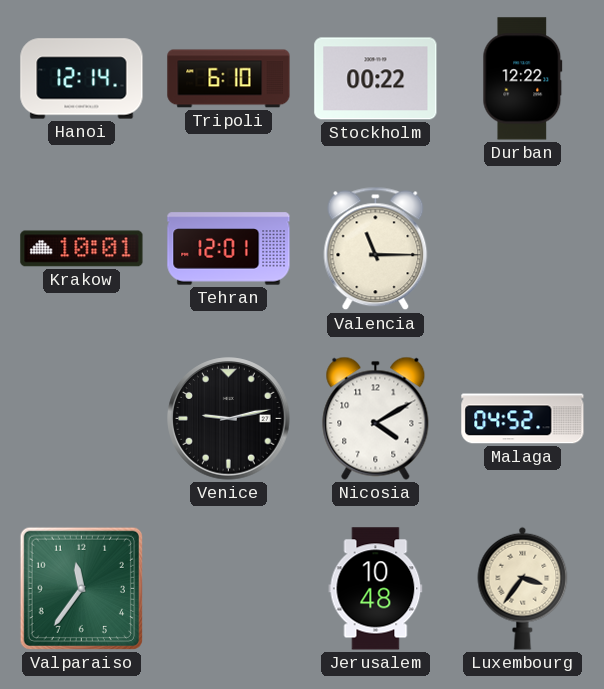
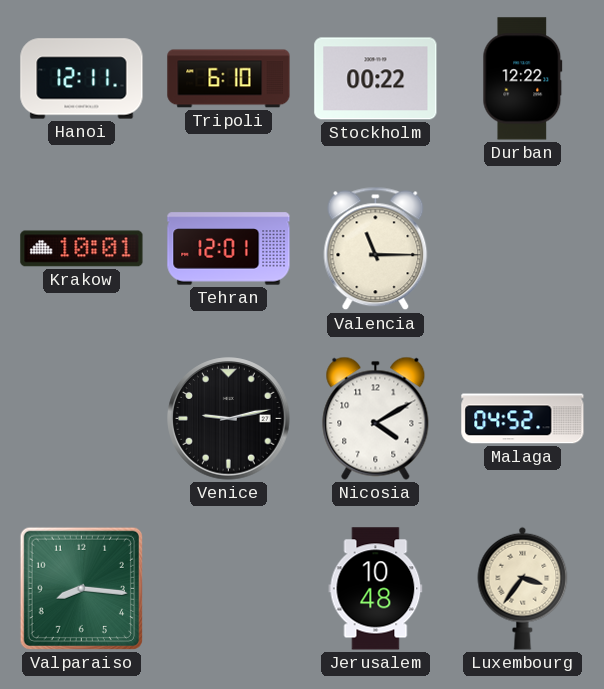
Hanoi: 12:14 -> 12:11
Valparaiso: 11:36 -> 8:16
